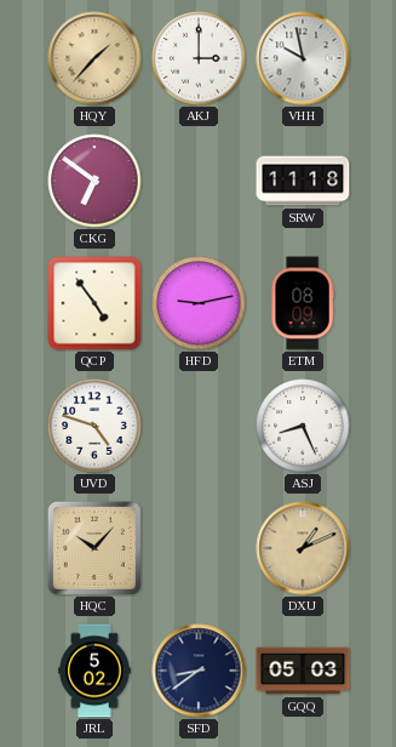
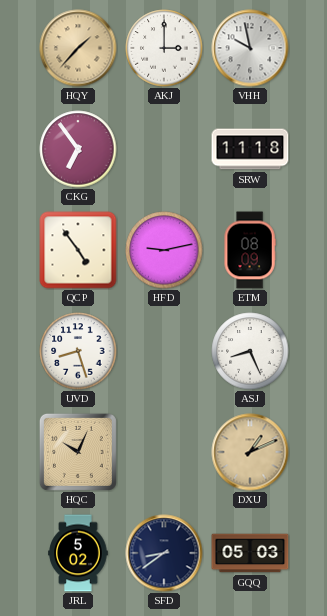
CKG: 6:51 -> 6:54
UVD: 4:48 -> 8:27
HQC: 10:07 -> 10:04
